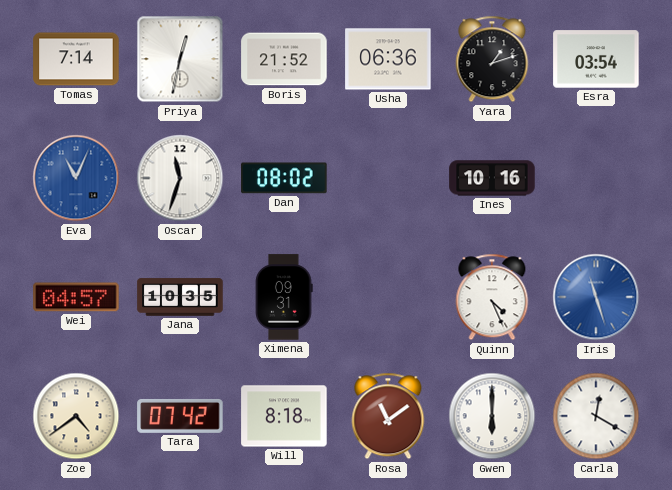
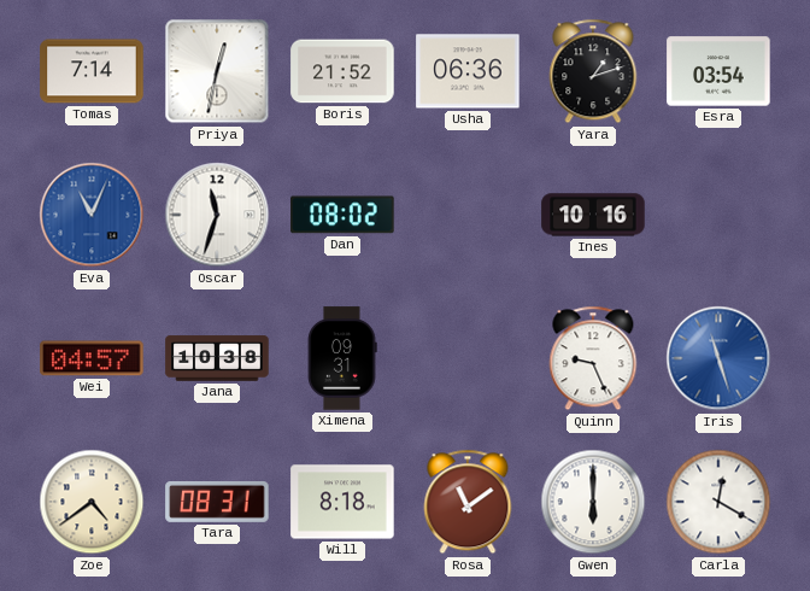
Jana: 10:35 -> 10:38
Quinn: 4:26 -> 9:26
Tara: 07:42 -> 08:31
